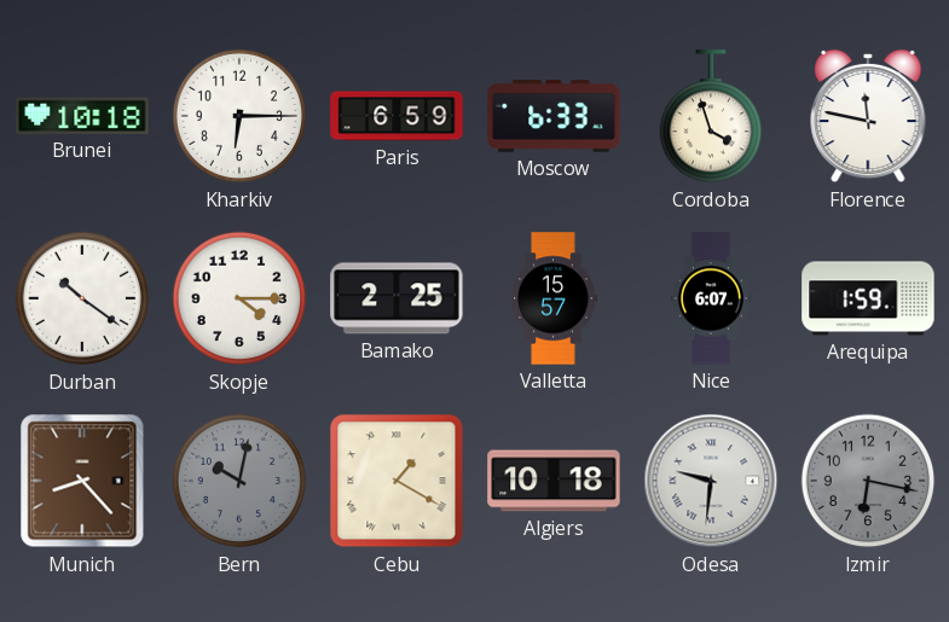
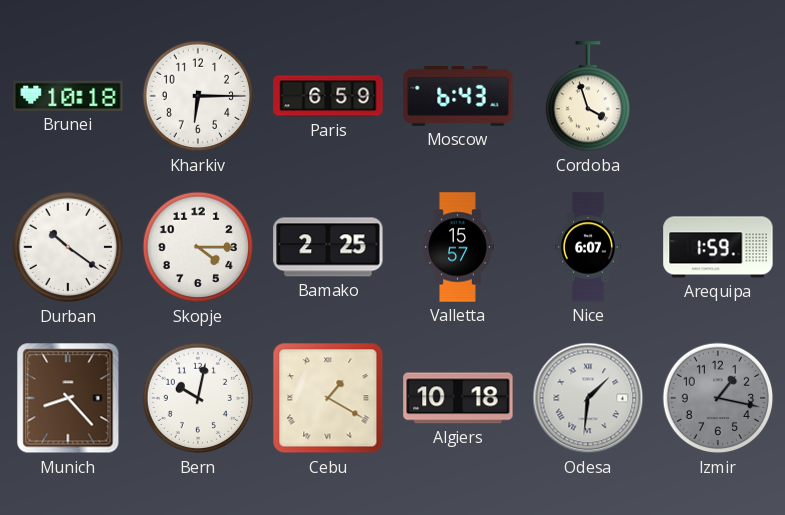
Moscow: 6:33 -> 6:43
Florence: 11:47 -> none
Bern dial: grey -> white
Odesa: 9:31 -> 1:31
Izmir: 6:17 -> 1:17
